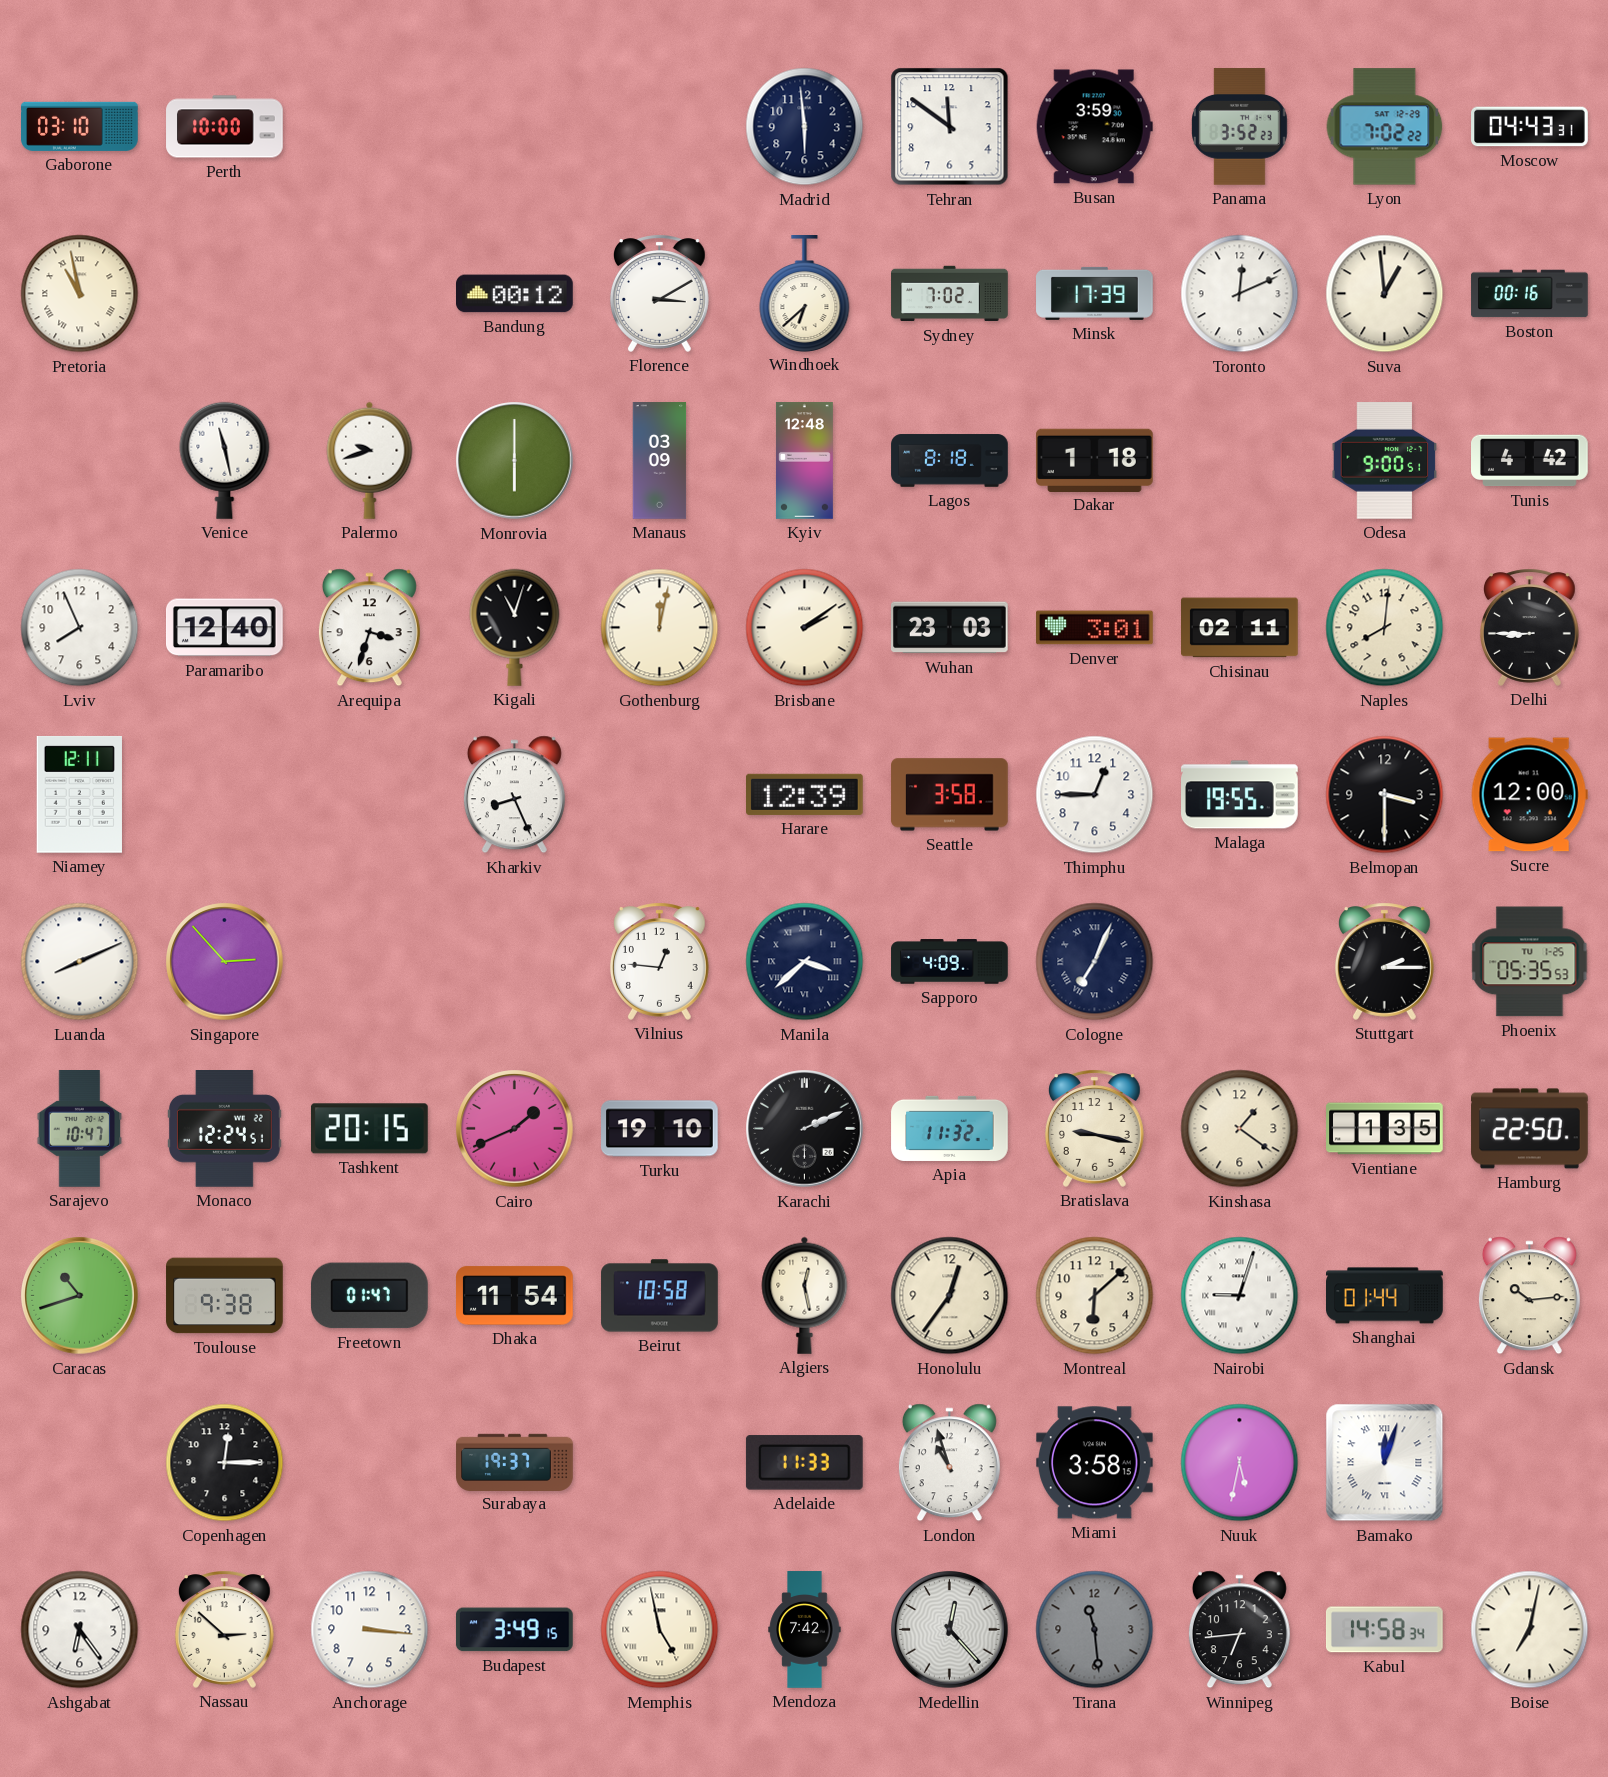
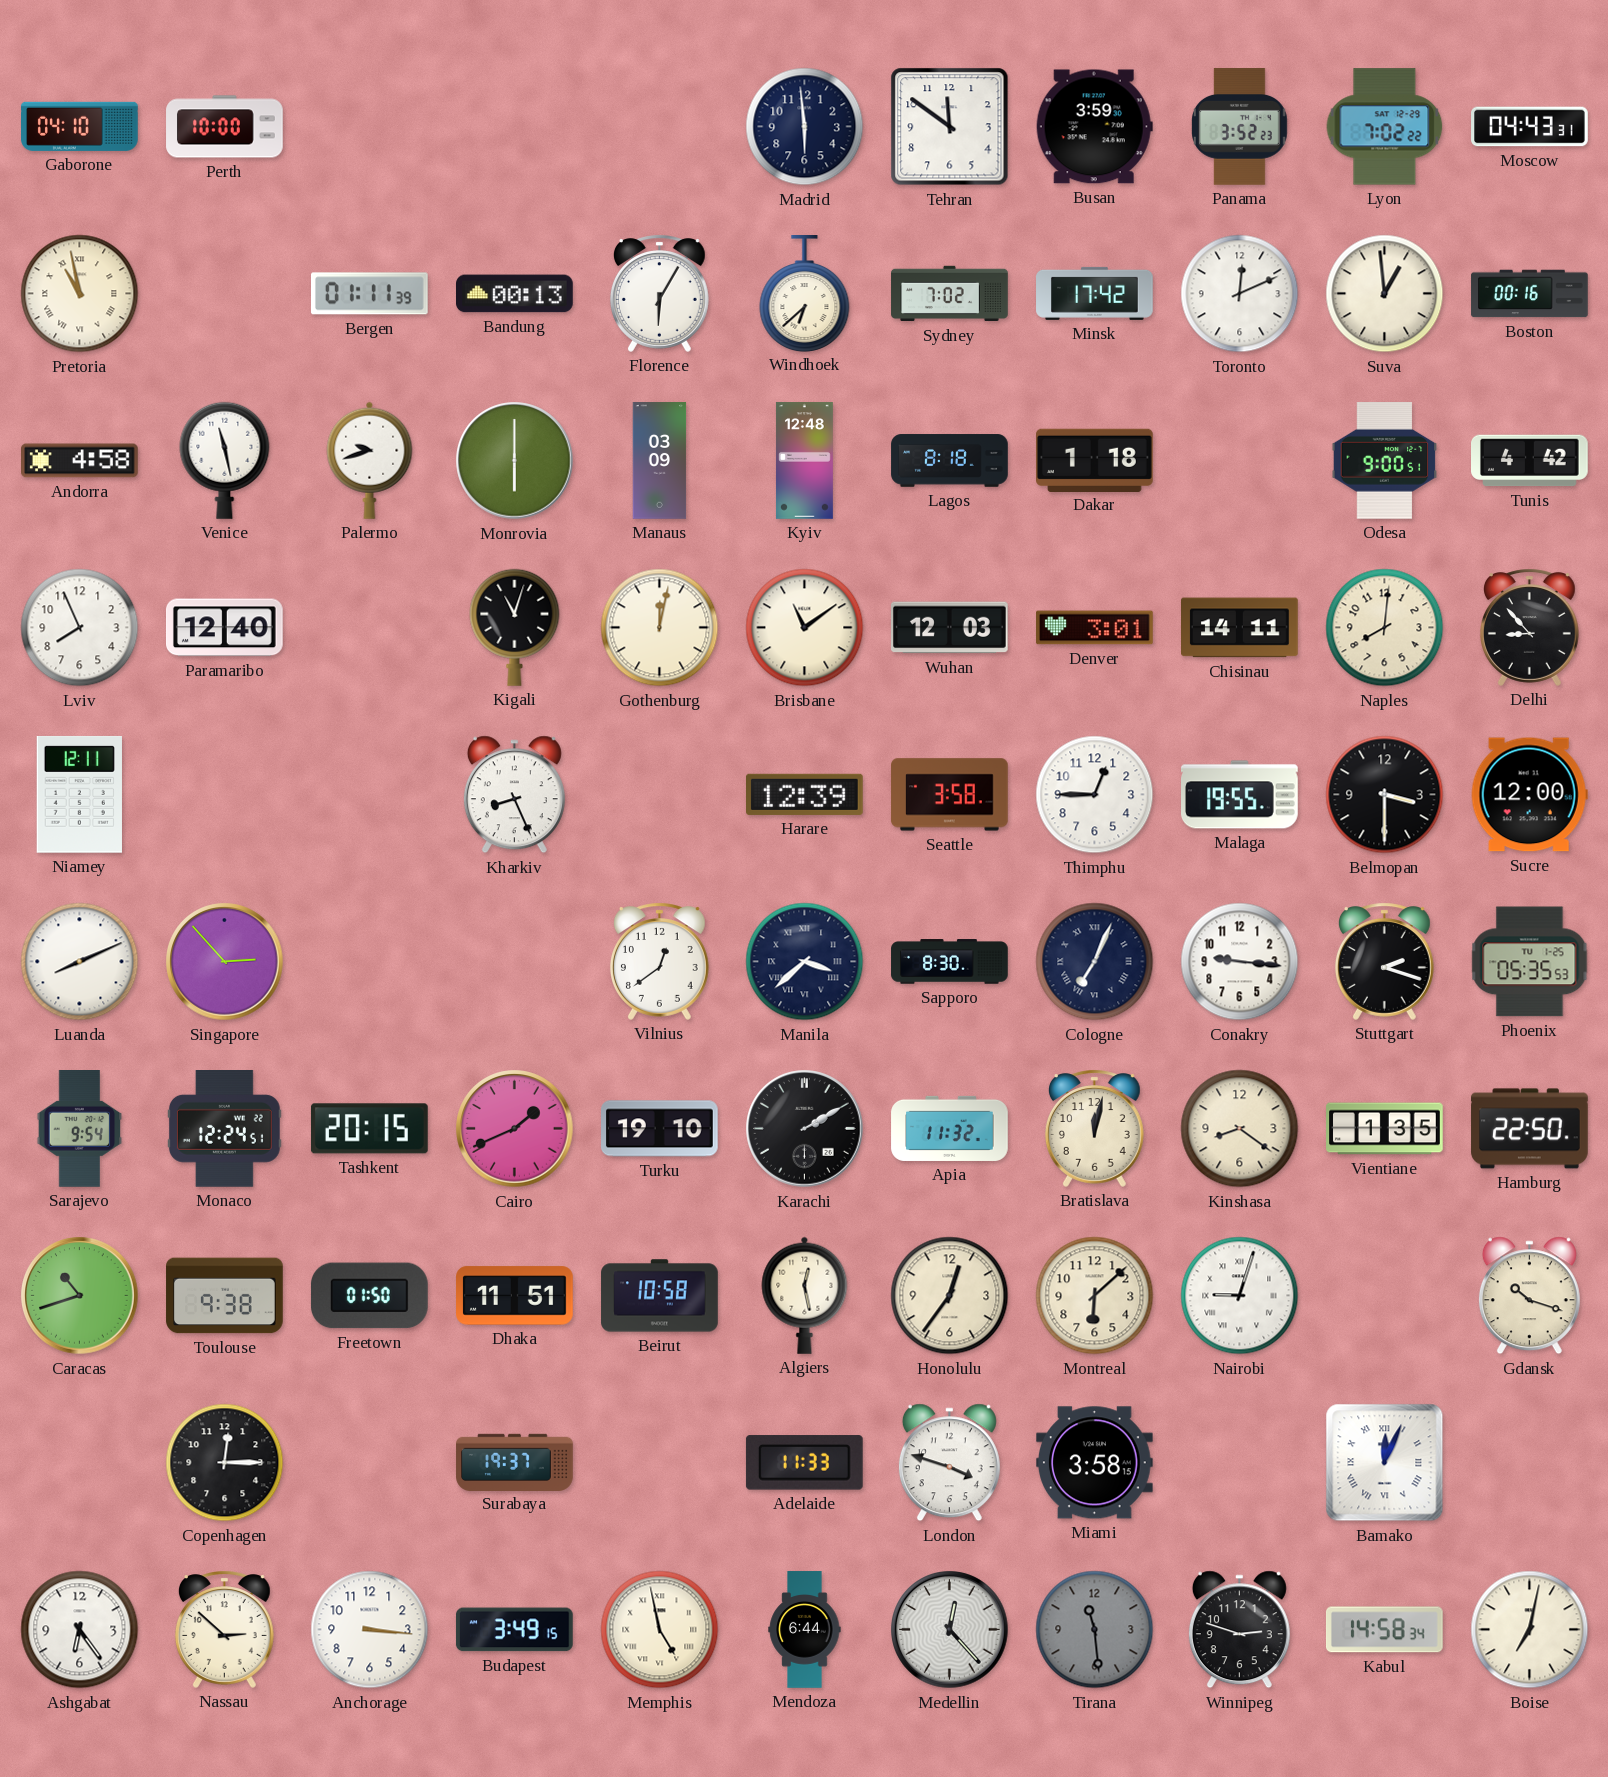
Gaborone: 03:10 -> 04:10
Bergen: none -> 01:11
Bandung: 00:12 -> 00:13
Florence: 3:10 -> 6:05
Minsk: 17:39 -> 17:42
Andorra: none -> 4:58
Arequipa: 3:33 -> none
Brisbane: 2:09 -> 11:09
Wuhan: 23:03 -> 12:03
Chisinau: 02:11 -> 14:11
Delhi: 8:45 -> 8:53
Vilnius: 12:46 -> 12:39
Sapporo: 4:09 -> 8:30
Conakry: none -> 9:16
Stuttgart: 2:15 -> 2:18
Sarajevo: 10:47 -> 9:54
Karachi: 2:11 -> 2:10
Bratislava: 9:17 -> 12:02
Kinshasa: 1:21 -> 8:21
Freetown: 01:47 -> 01:50
Dhaka: 11:54 -> 11:51
Shanghai: 01:44 -> none
Gdansk: 10:14 -> 10:18
London: 10:57 -> 3:48
Nuuk: 5:32 -> none
Bamako: 12:03 -> 12:04
Mendoza: 7:42 -> 6:44
Winnipeg: 6:44 -> 2:48
